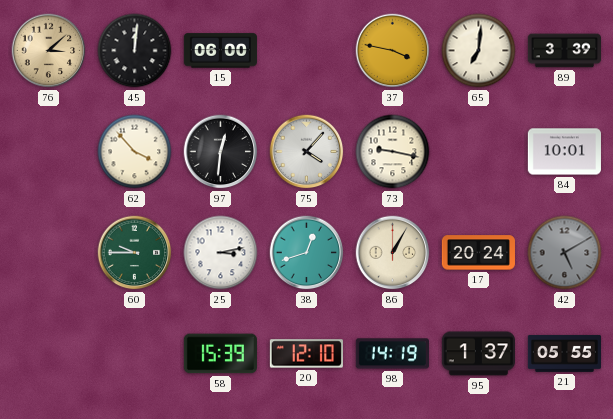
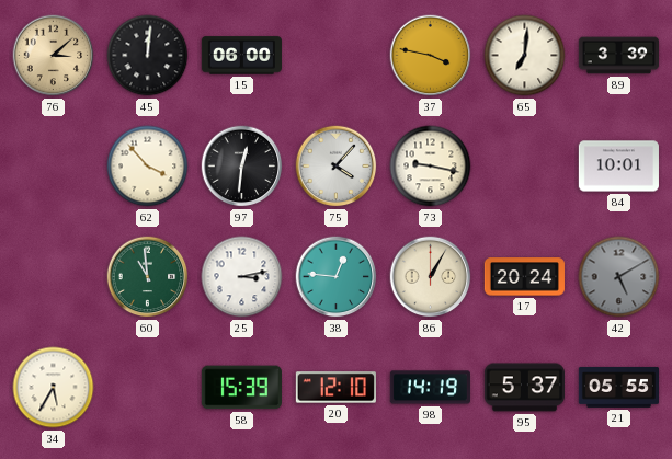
60: 9:45 -> 10:59
38: 12:42 -> 12:46
34: none -> 5:35
95: 1:37 -> 5:37
